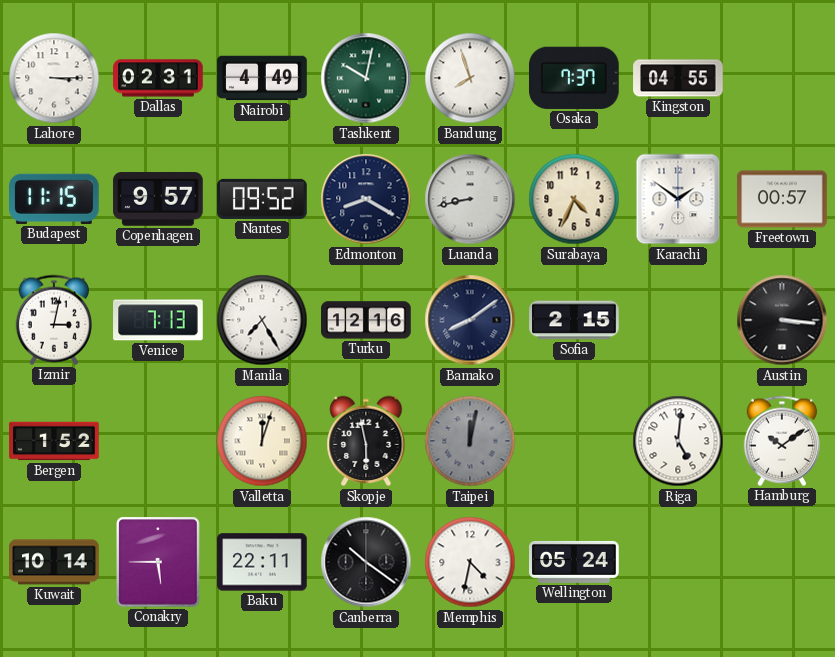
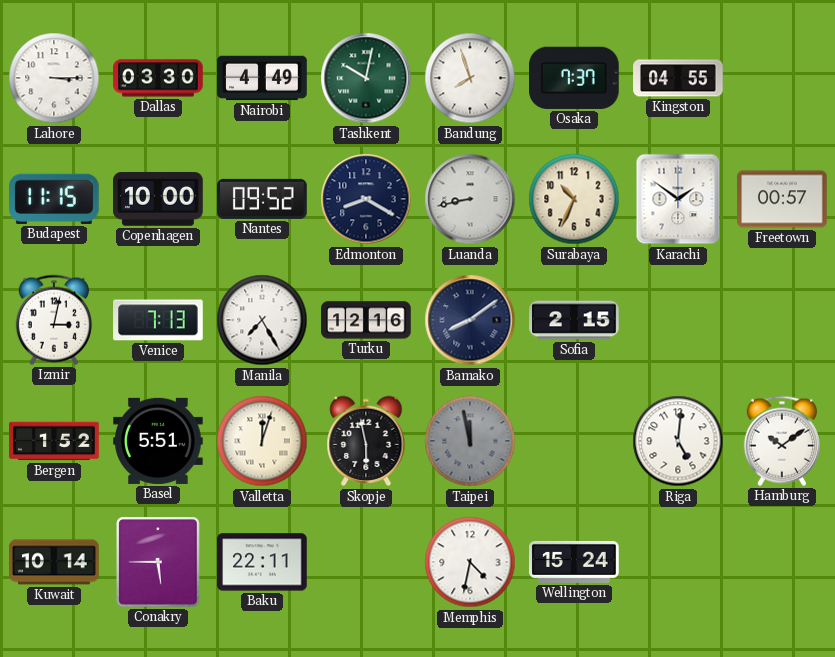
Dallas: 02:31 -> 03:30
Copenhagen: 9:57 -> 10:00
Surabaya: 4:34 -> 10:34
Austin: 3:16 -> none
Basel: none -> 5:51
Taipei: 12:02 -> 11:58
Canberra: 10:21 -> none
Wellington: 05:24 -> 15:24
